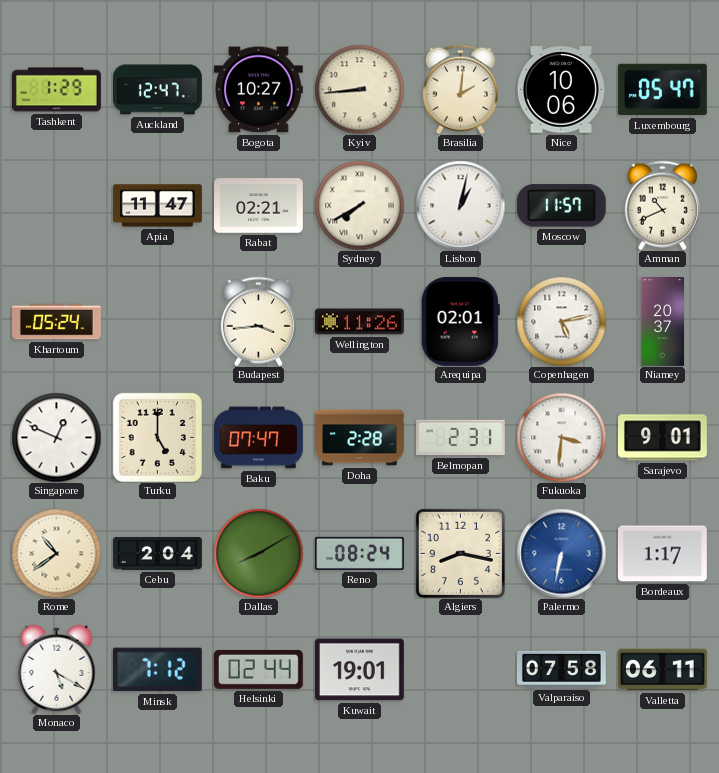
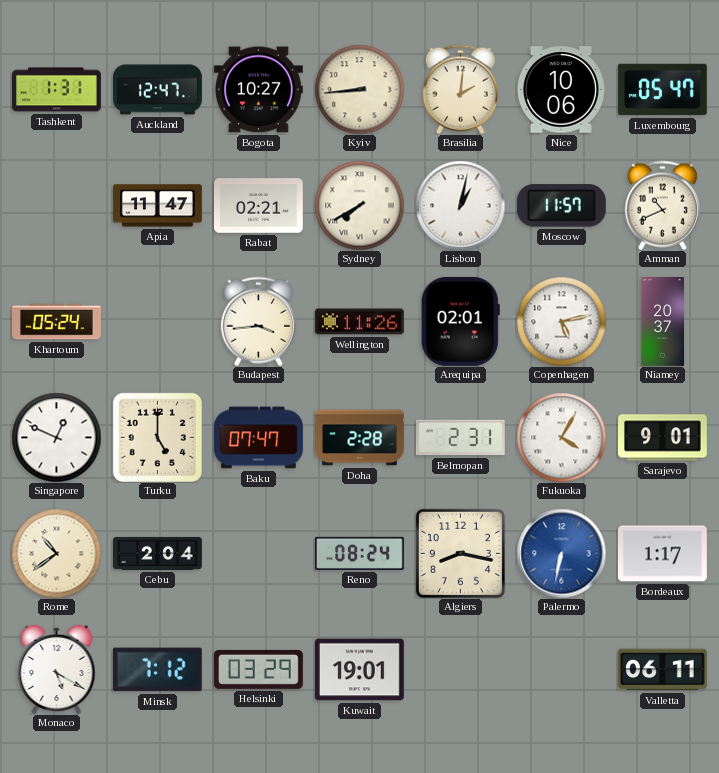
Tashkent: 1:29 -> 1:31
Fukuoka: 3:31 -> 4:05
Dallas: 8:10 -> none
Helsinki: 02:44 -> 03:29
Valparaiso: 07:58 -> none
